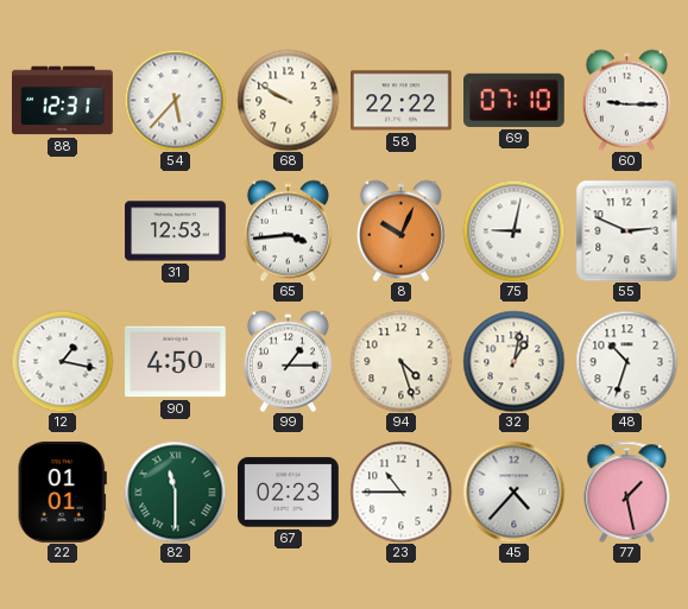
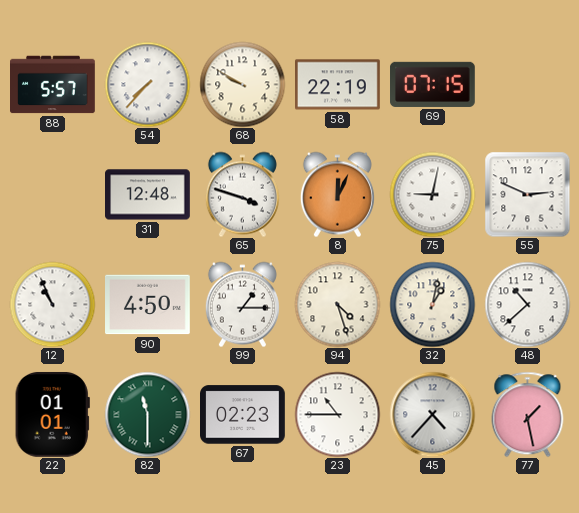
88: 12:31 -> 5:57
54: 5:37 -> 7:37
58: 22:22 -> 22:19
69: 07:10 -> 07:15
60: 9:15 -> none
31: 12:53 -> 12:48
65: 3:44 -> 3:48
8: 10:04 -> 12:04
12: 1:17 -> 10:56
48: 10:33 -> 10:38
